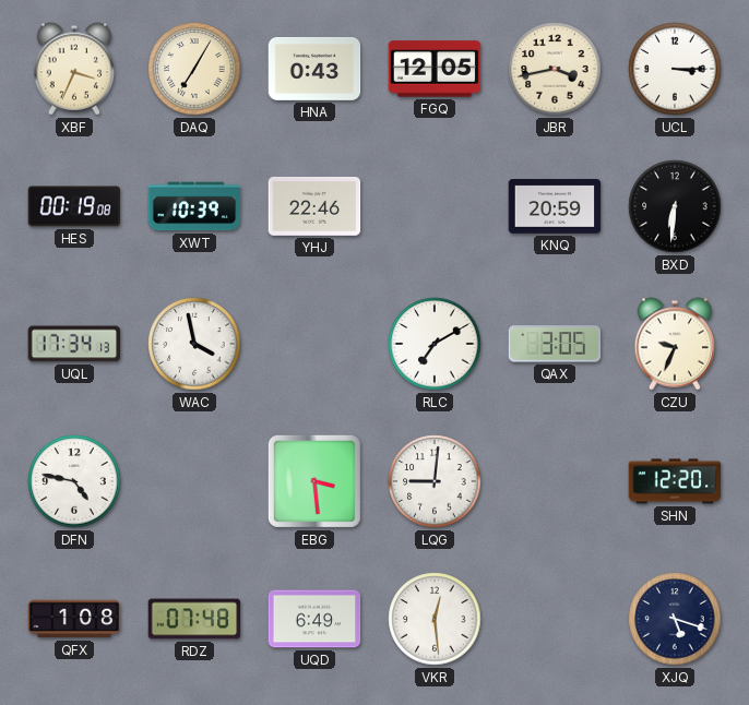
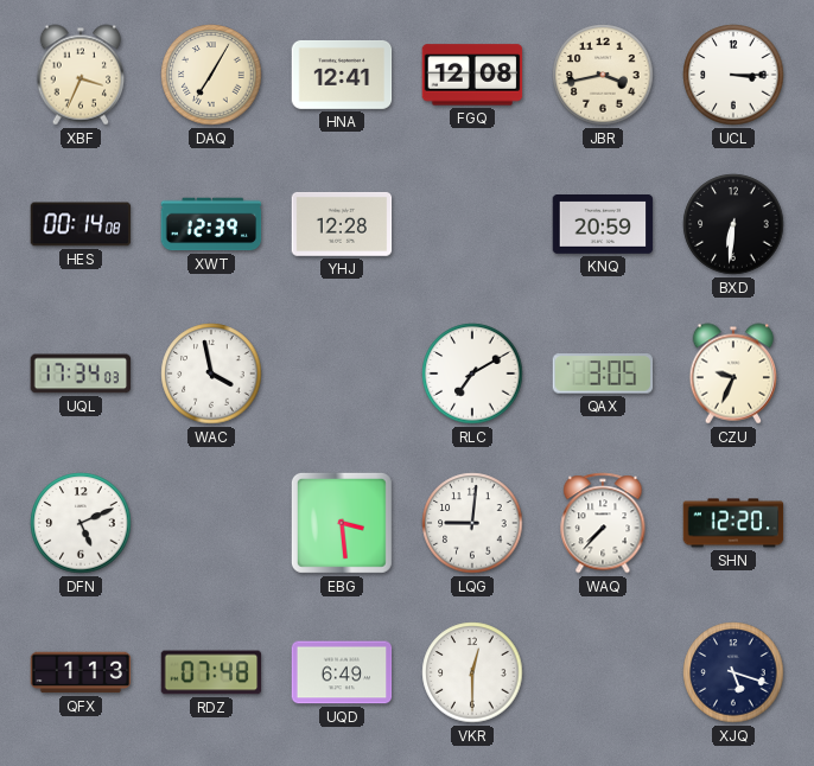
HNA: 0:43 -> 12:41
FGQ: 12:05 -> 12:08
HES: 00:19 -> 00:14
XWT: 10:39 -> 12:39
YHJ: 22:46 -> 12:28
UQL: 17:34:13 -> 17:34:03
DFN: 4:47 -> 5:11
WAQ: none -> 7:37
QFX: 1:08 -> 1:13
VKR: 12:29 -> 12:30
